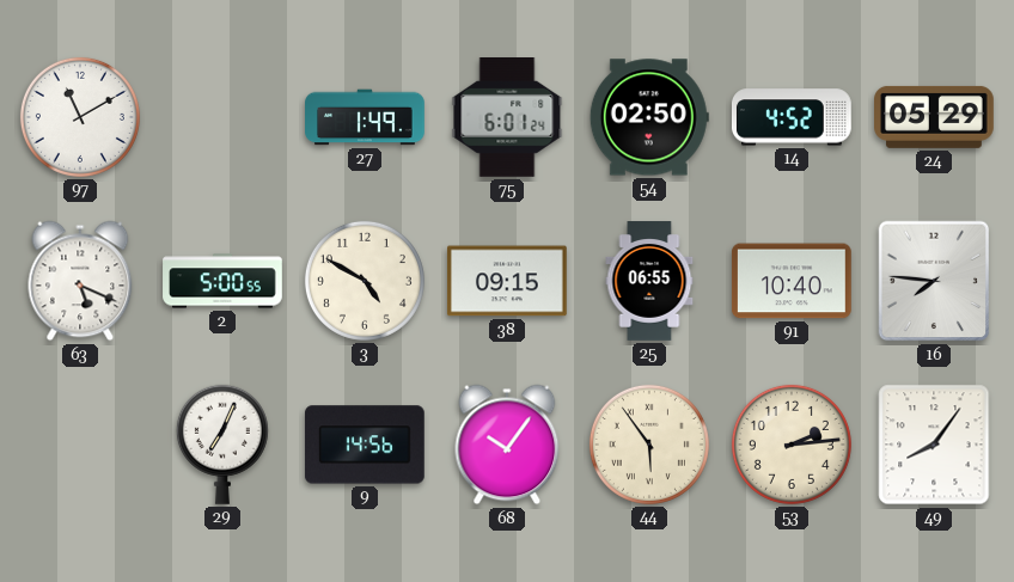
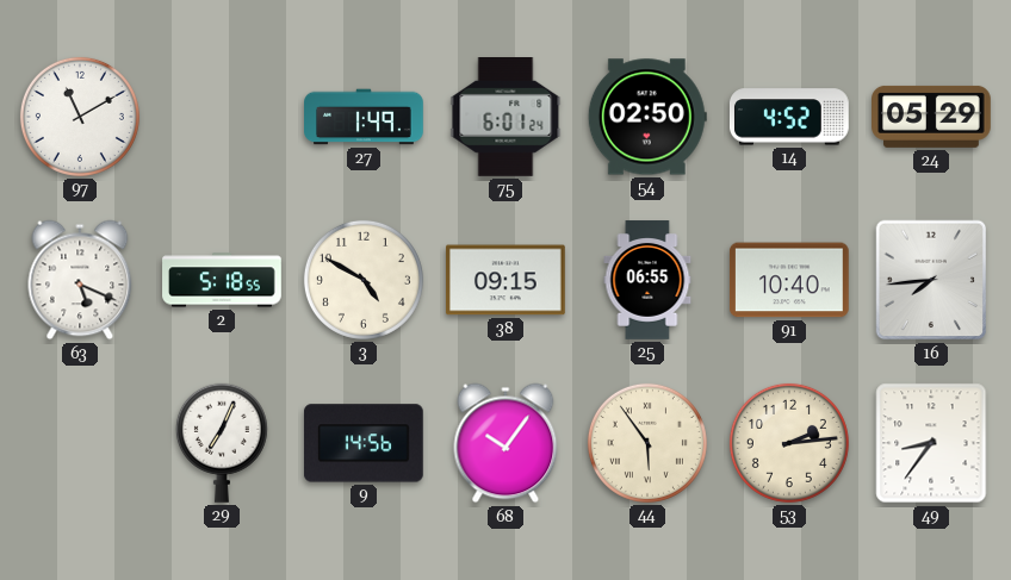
2: 5:00 -> 5:18
16: 7:46 -> 7:44
49: 8:06 -> 8:36
